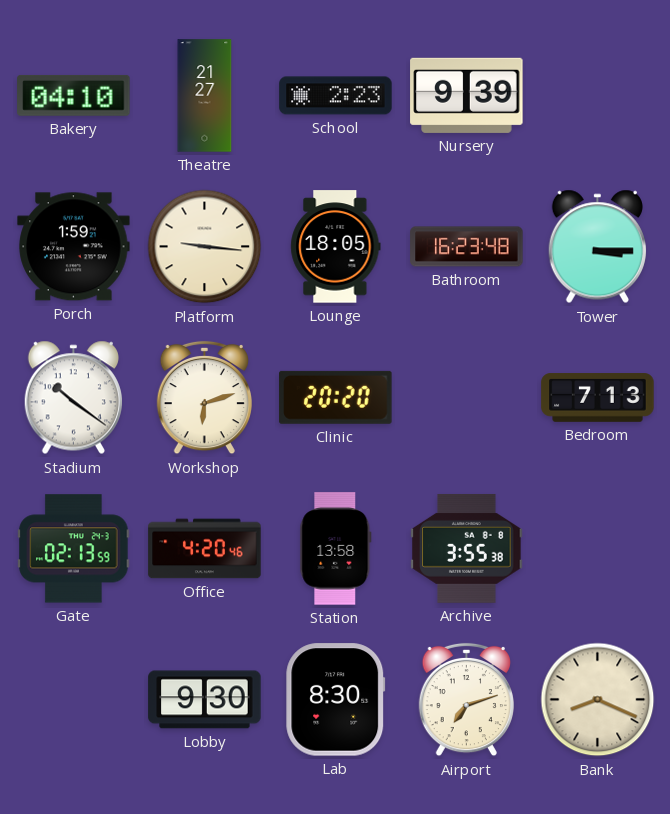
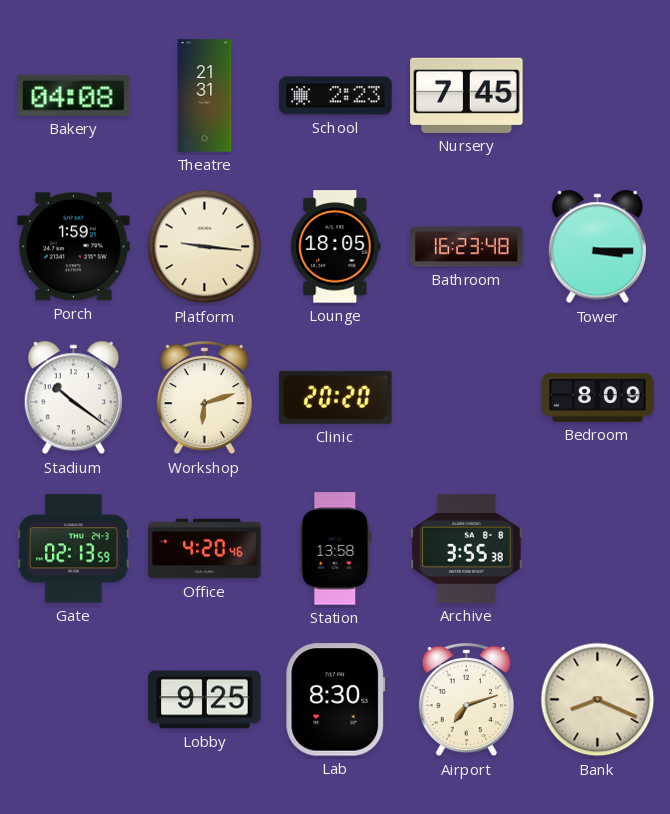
Bakery: 04:10 -> 04:08
Theatre: 21:27 -> 21:31
Nursery: 9:39 -> 7:45
Bedroom: 7:13 -> 8:09
Lobby: 9:30 -> 9:25
